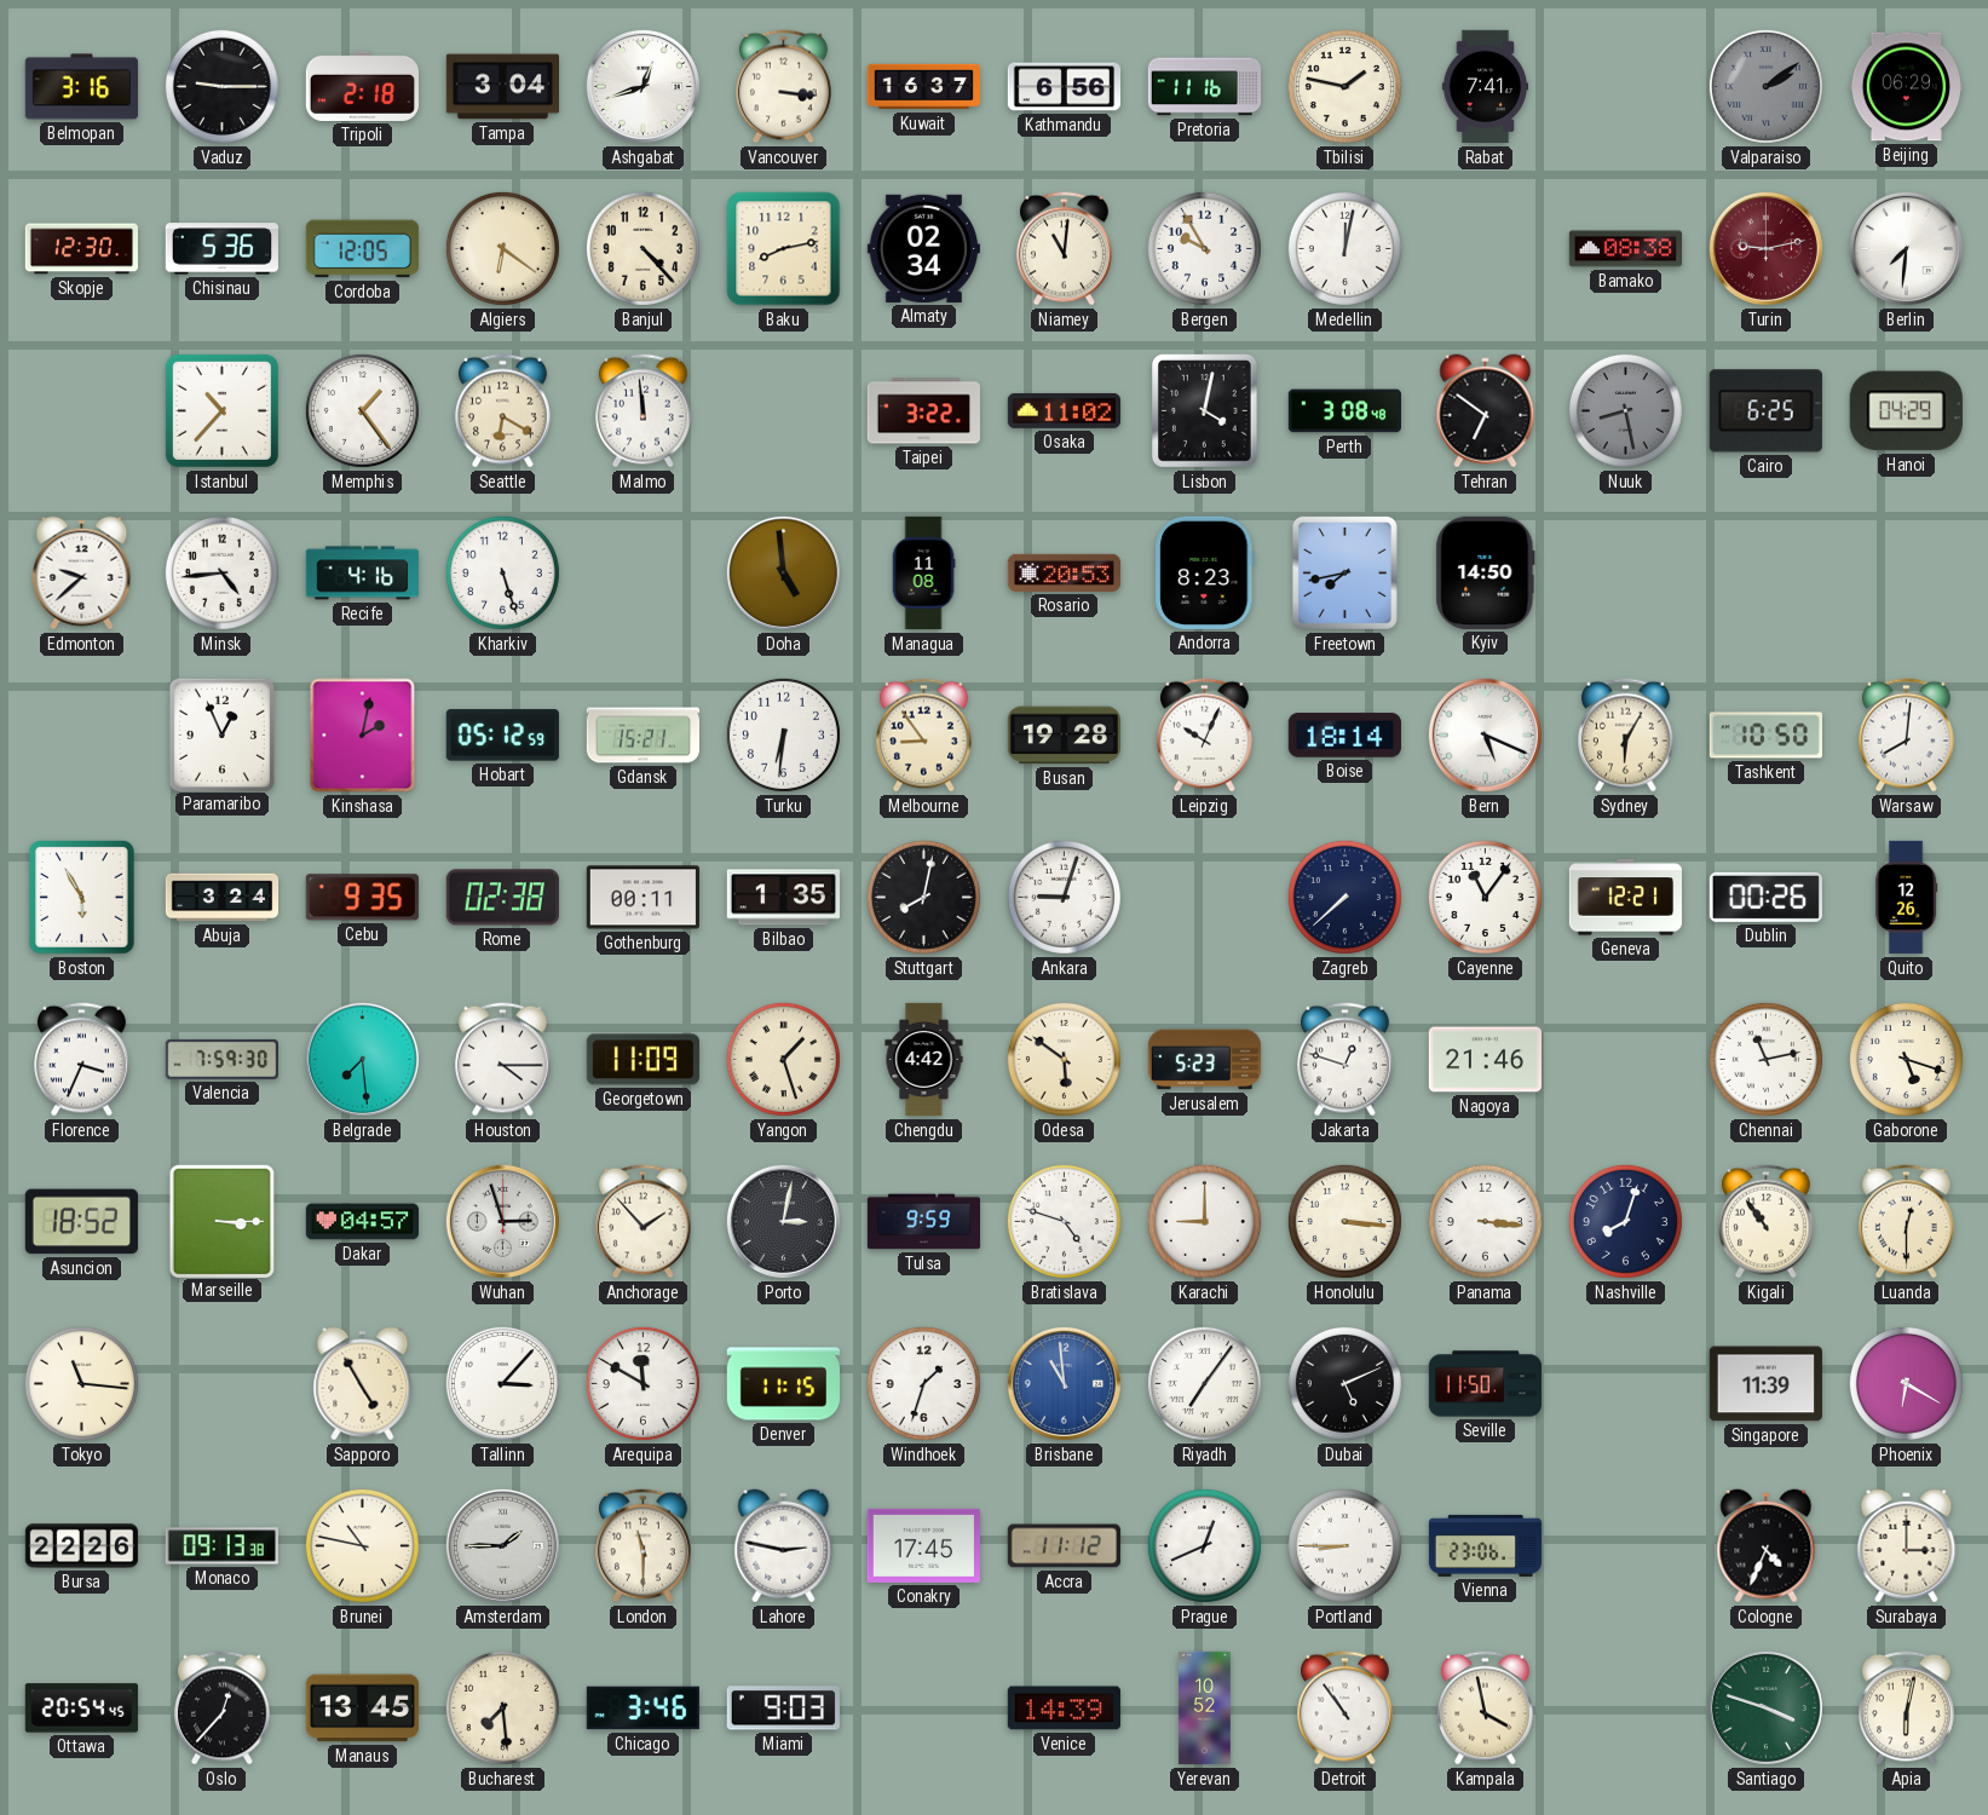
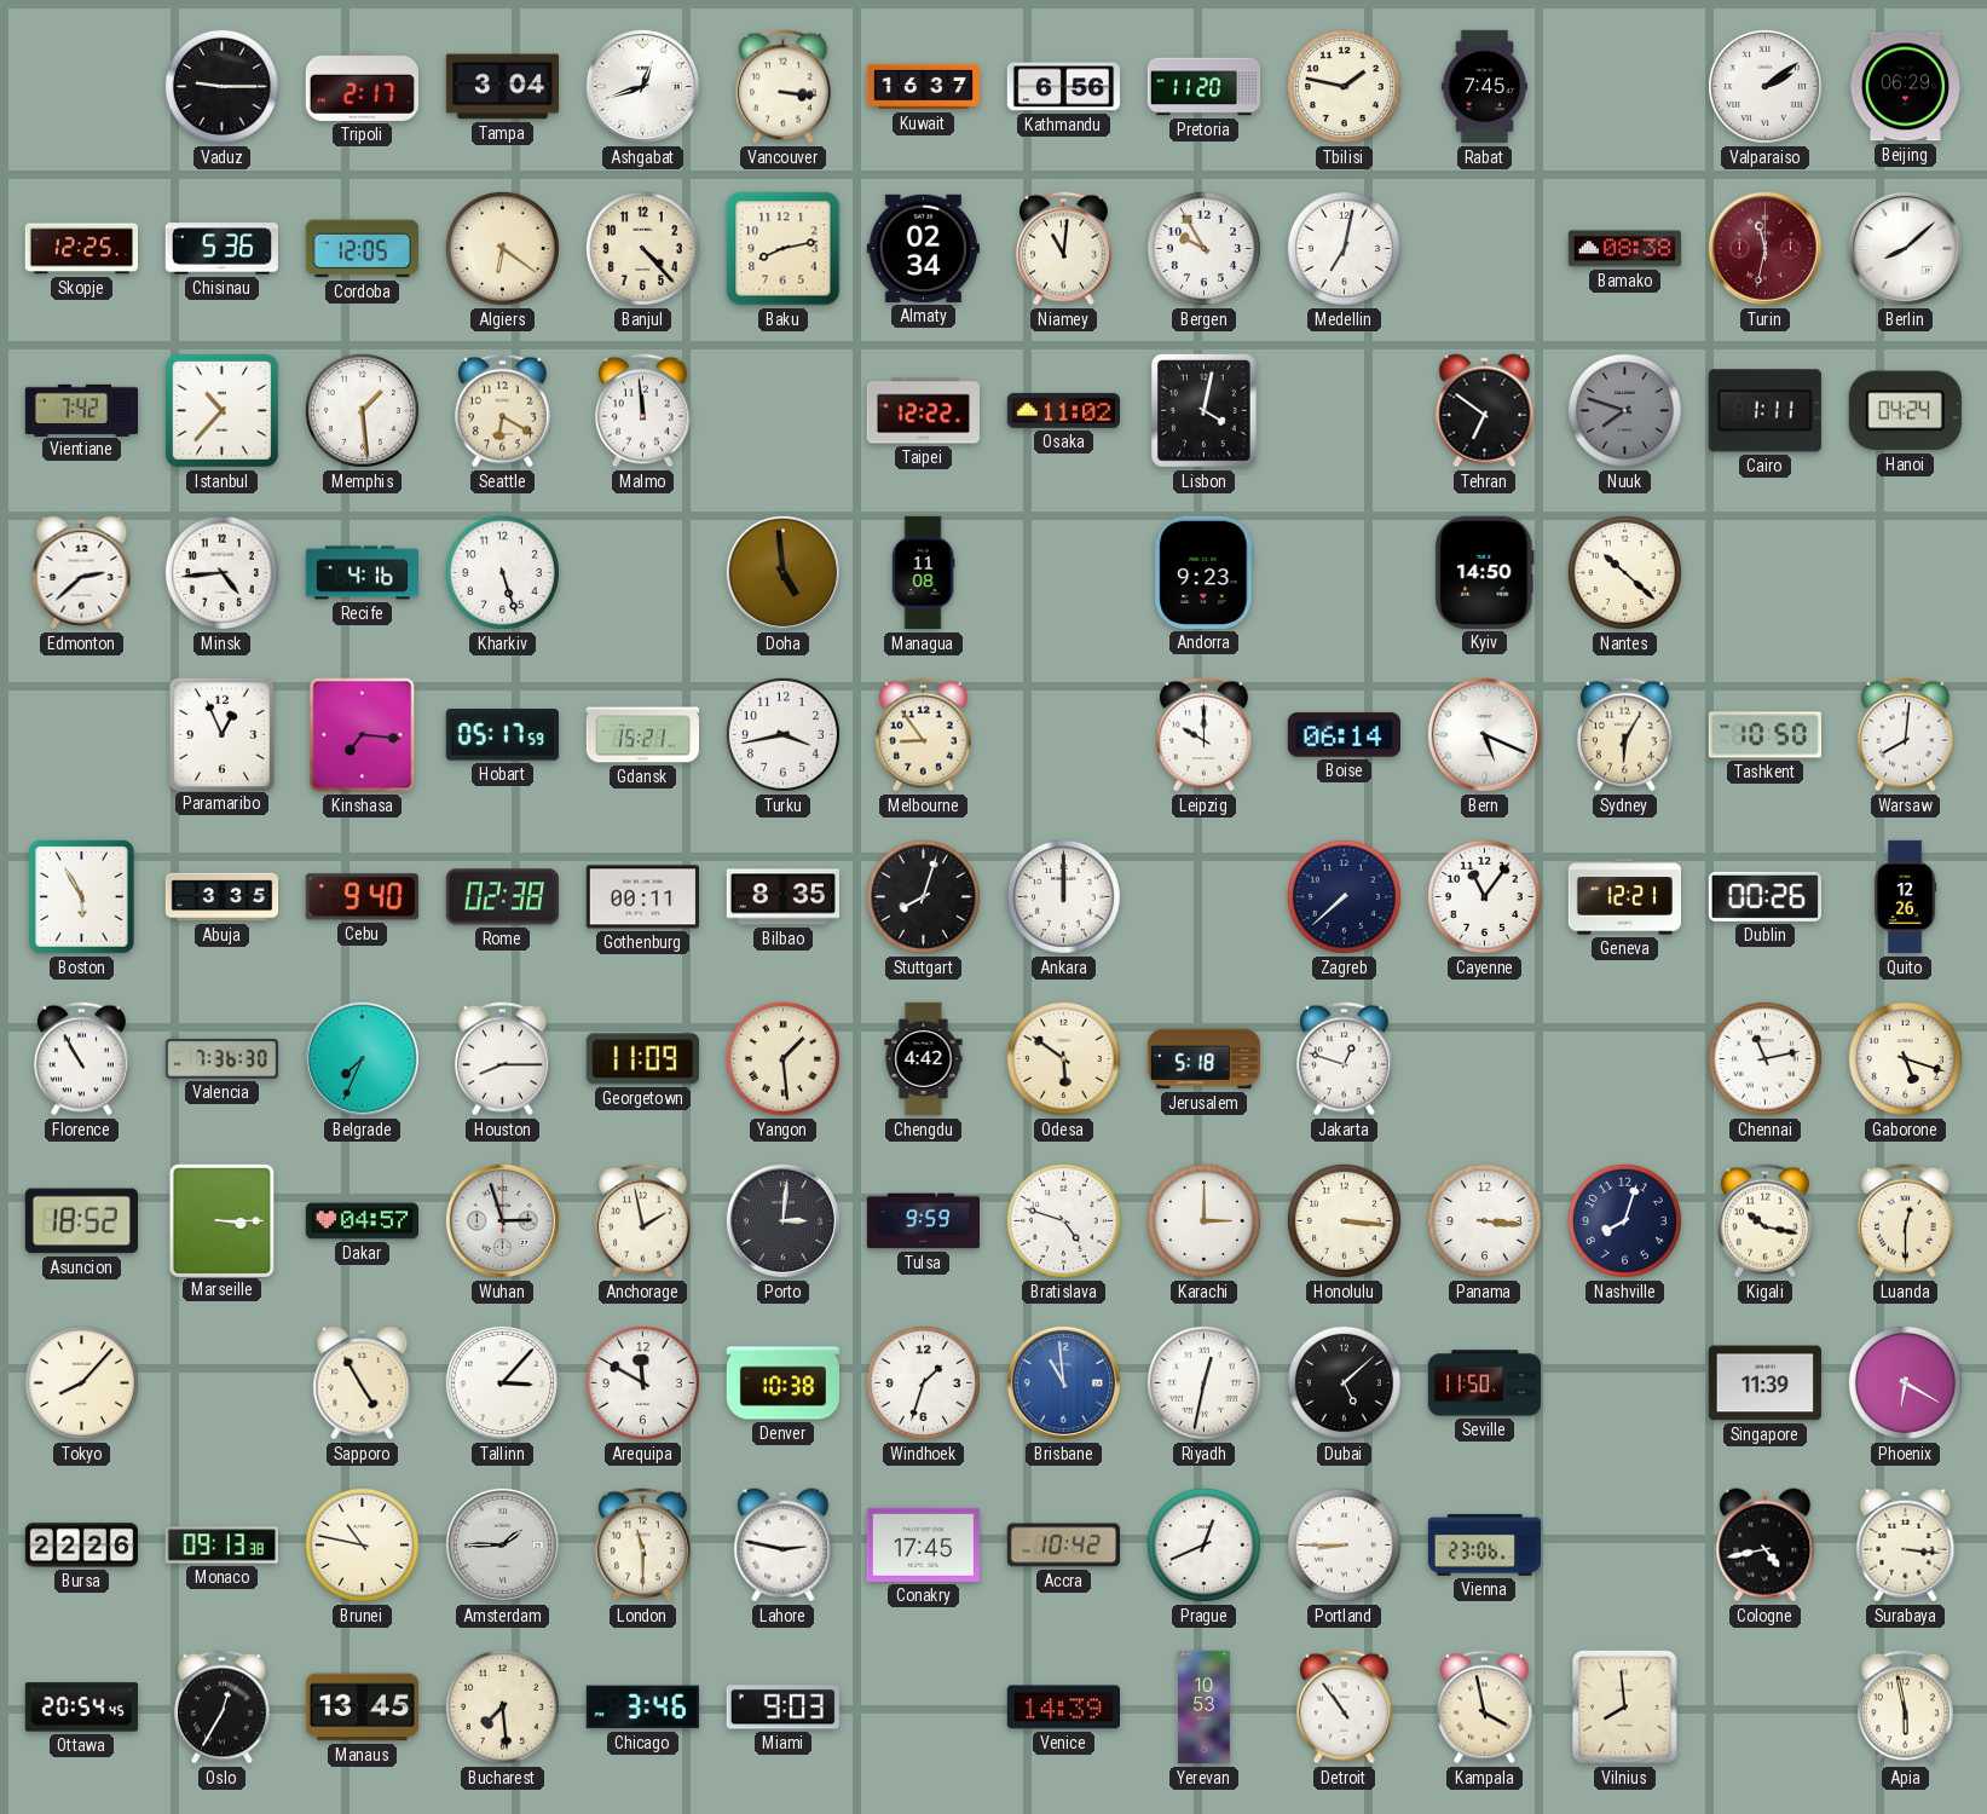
Belmopan: 3:16 -> none
Tripoli: 2:18 -> 2:17
Pretoria: 11:16 -> 11:20
Rabat: 7:41 -> 7:45
Valparaiso dial: grey -> white
Skopje: 12:30 -> 12:25
Medellin: 12:02 -> 7:02
Turin: 9:13 -> 11:32
Berlin: 7:31 -> 8:08
Vientiane: none -> 7:42
Memphis: 1:24 -> 1:29
Taipei: 3:22 -> 12:22
Perth: 3:08 -> none
Nuuk: 8:28 -> 7:48
Cairo: 6:25 -> 1:11
Hanoi: 04:29 -> 04:24
Edmonton: 9:38 -> 2:38
Rosario: 20:53 -> none
Andorra: 8:23 -> 9:23
Freetown: 7:43 -> none
Nantes: none -> 10:22
Kinshasa: 2:02 -> 7:16
Hobart: 05:12 -> 05:17
Turku: 6:31 -> 3:43
Busan: 19:28 -> none
Leipzig: 10:04 -> 10:00
Boise: 18:14 -> 06:14
Abuja: 3:24 -> 3:35
Cebu: 9:35 -> 9:40
Bilbao: 1:35 -> 8:35
Stuttgart: 8:02 -> 8:03
Ankara: 9:03 -> 12:00
Florence: 3:34 -> 10:55
Valencia: 7:59 -> 7:36
Belgrade: 7:29 -> 7:34
Houston: 4:15 -> 8:15
Yangon: 1:27 -> 1:29
Jerusalem: 5:23 -> 5:18
Nagoya: 21:46 -> none
Anchorage: 1:53 -> 1:58
Porto: 3:02 -> 3:01
Karachi: 9:00 -> 3:00
Kigali: 10:54 -> 10:17
Tokyo: 11:16 -> 8:07
Denver: 11:15 -> 10:38
Riyadh: 7:06 -> 12:32
Dubai: 5:11 -> 5:08
Accra: 11:12 -> 10:42
Cologne: 4:34 -> 4:43
Surabaya: 3:00 -> 3:16
Oslo: 12:37 -> 12:35
Yerevan: 10:52 -> 10:53
Vilnius: none -> 7:59
Santiago: 3:48 -> none
Apia: 6:02 -> 5:58
